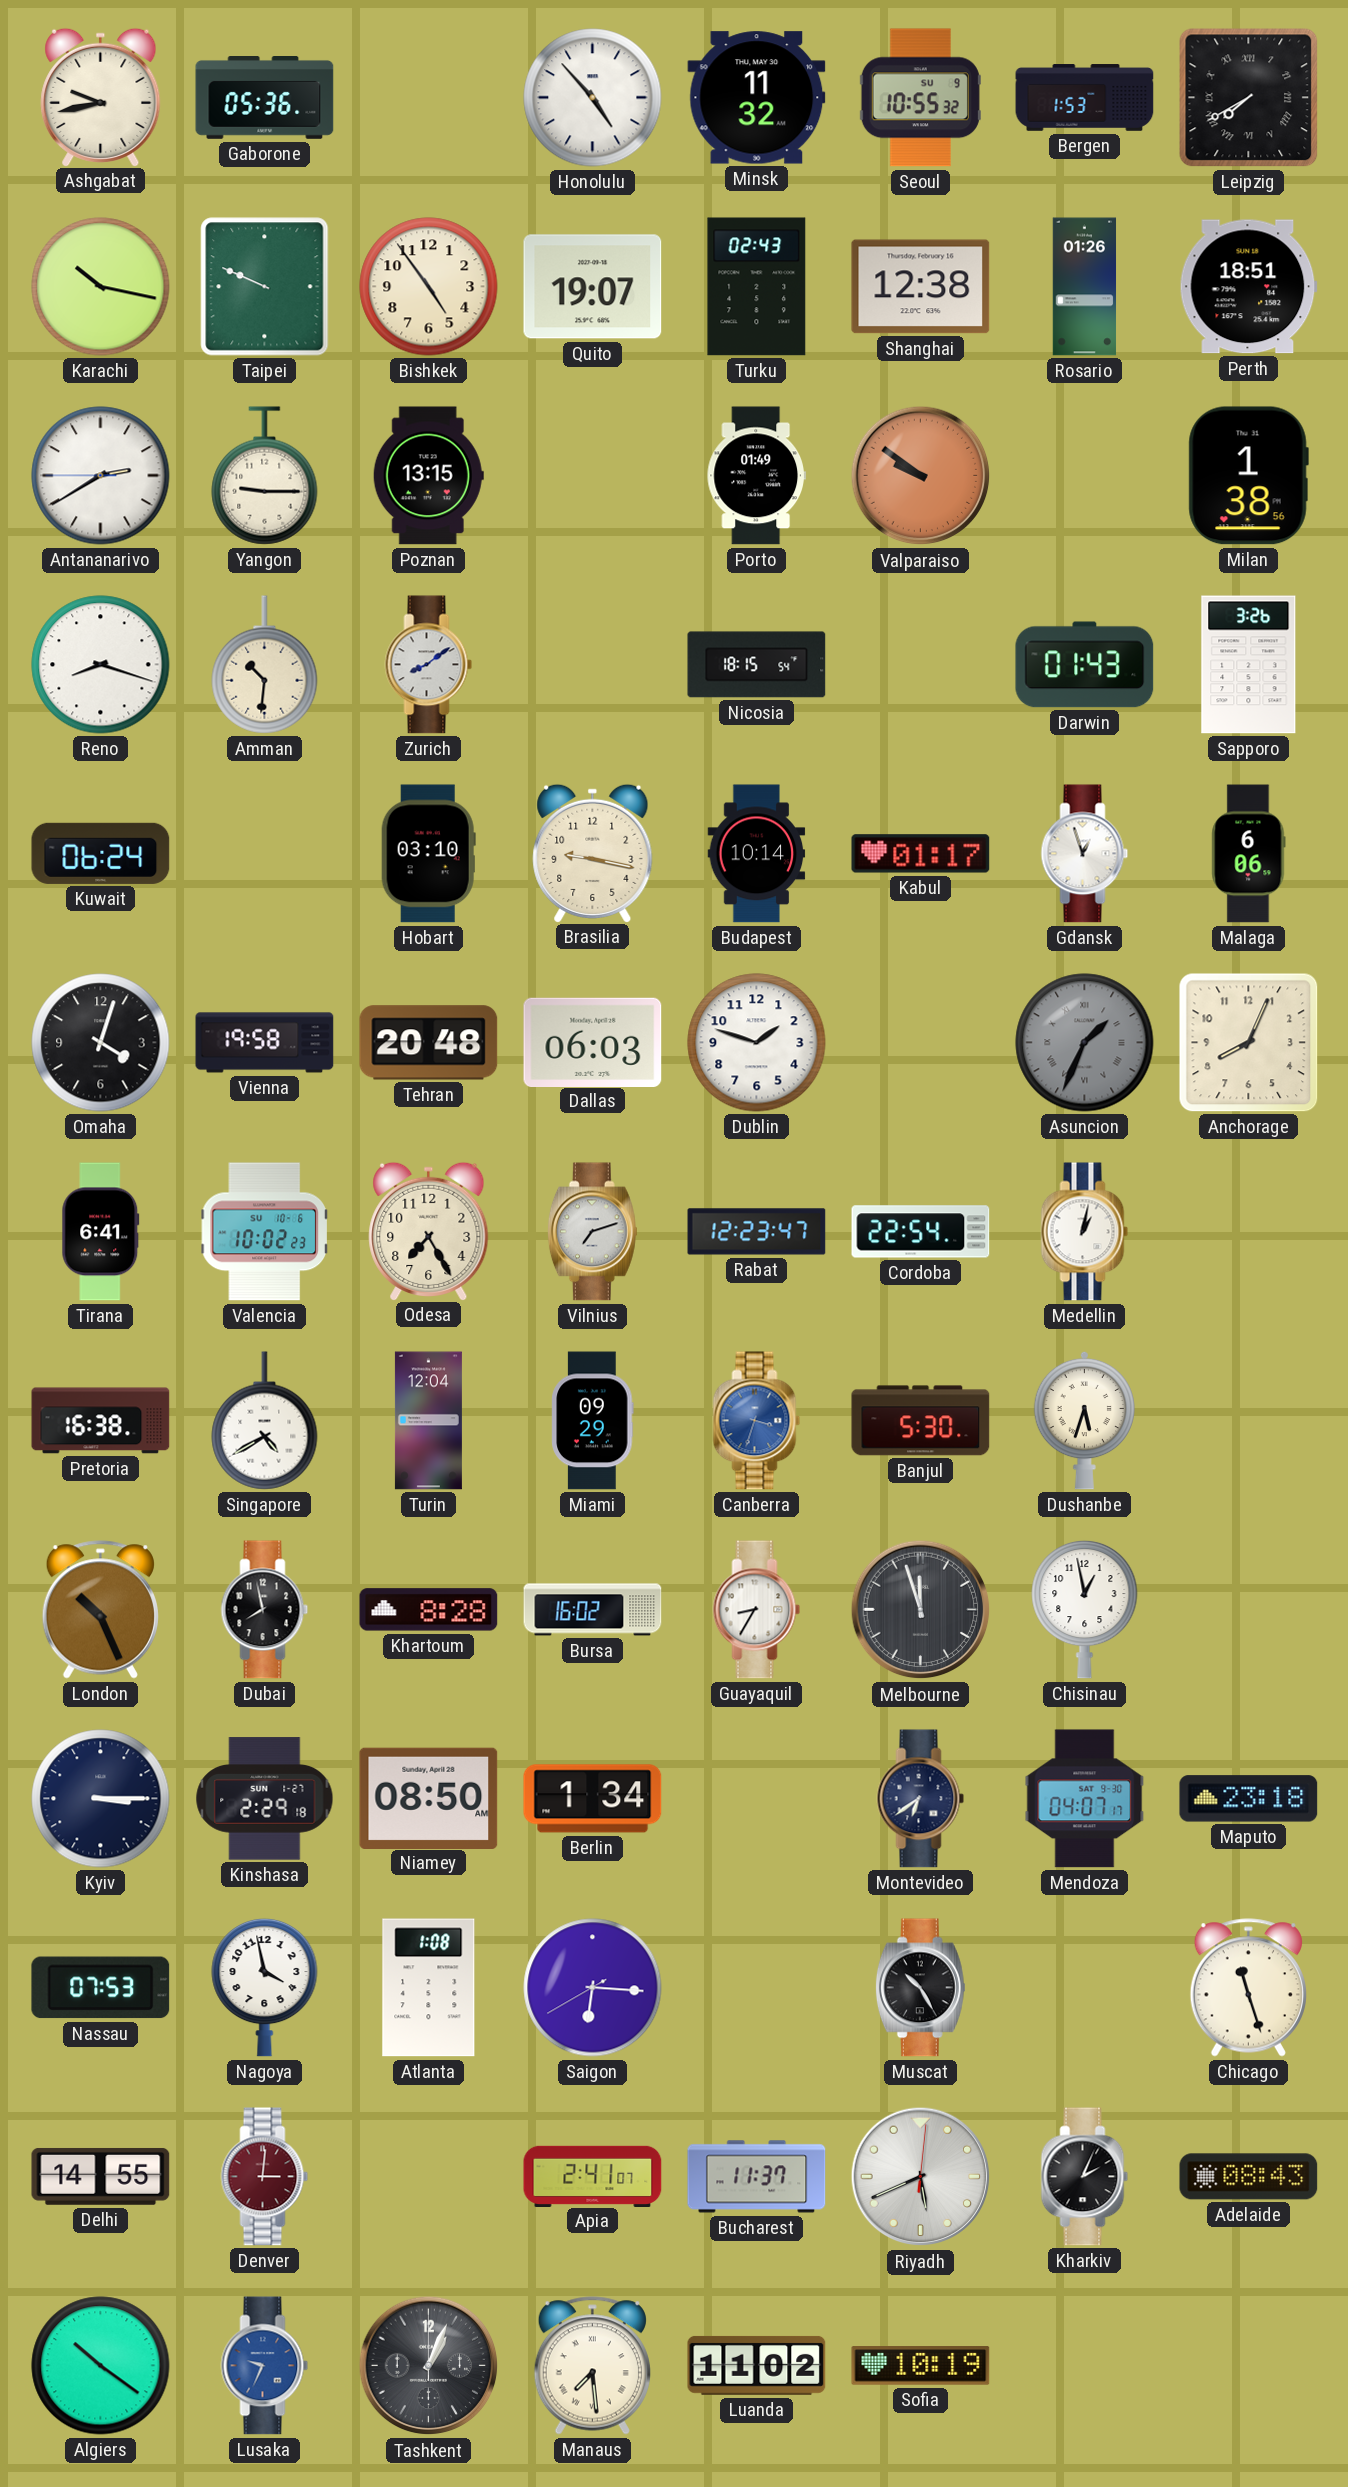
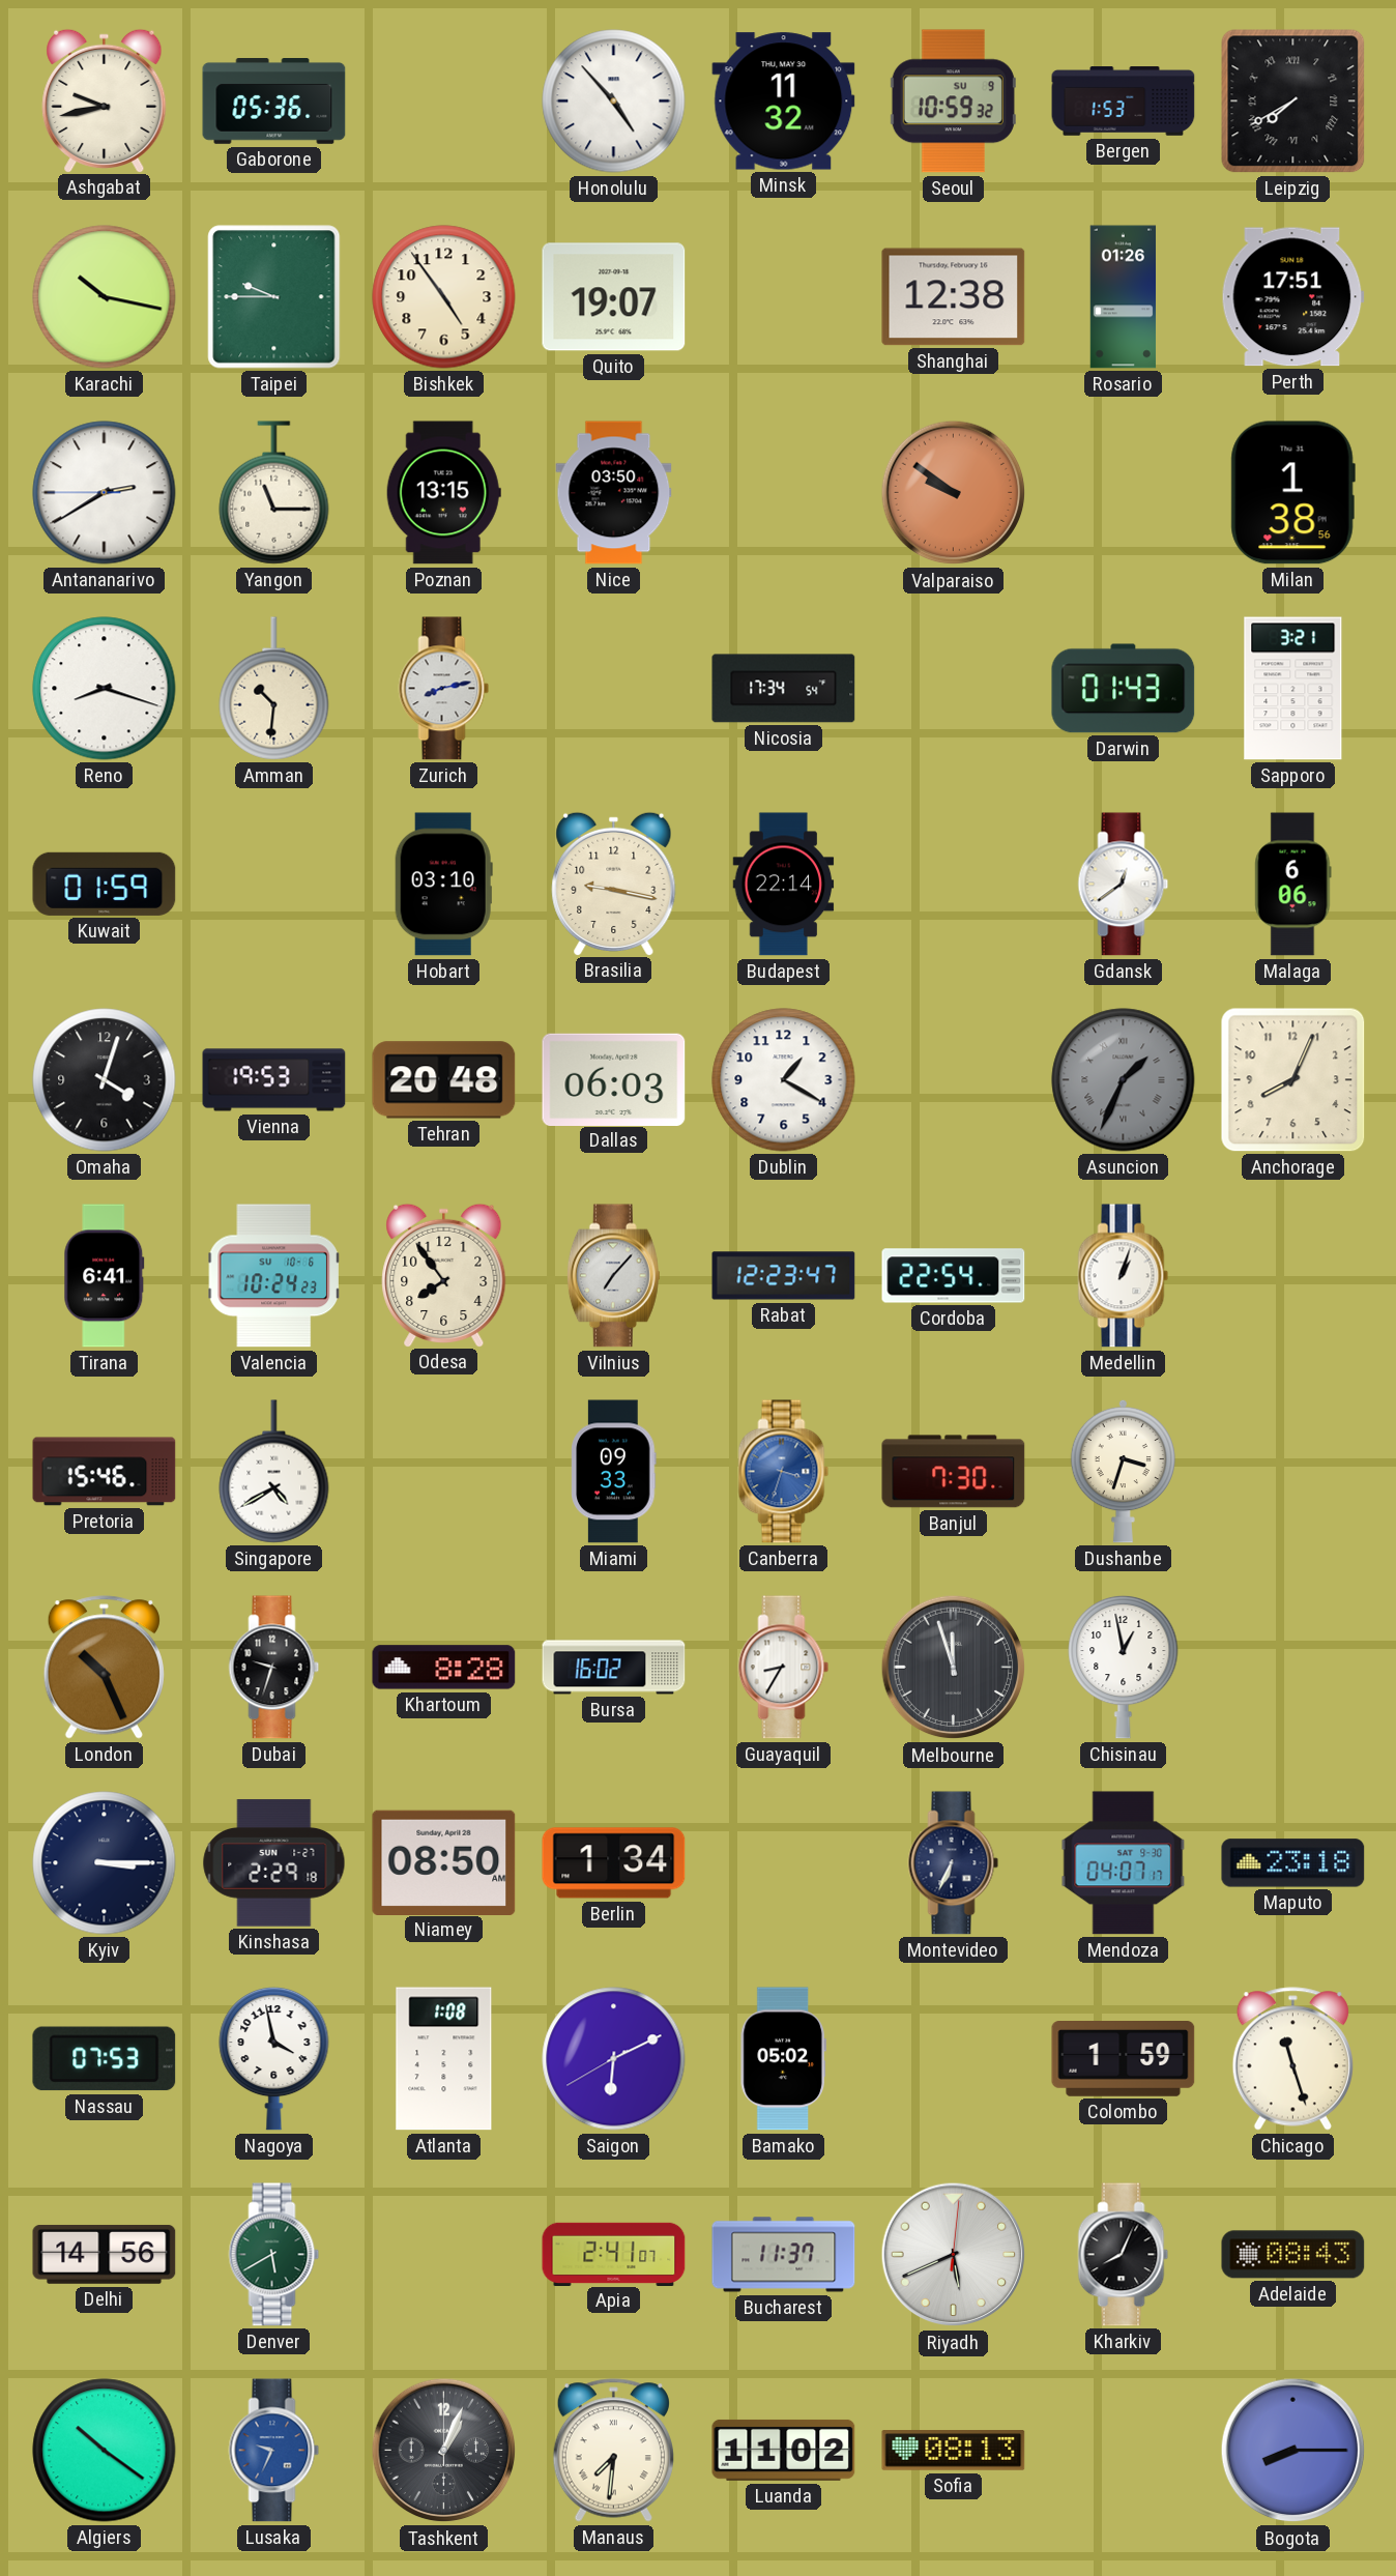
Seoul: 10:55 -> 10:59
Taipei: 9:49 -> 9:45
Turku: 02:43 -> none
Perth: 18:51 -> 17:51
Yangon: 9:15 -> 11:15
Nice: none -> 03:50
Porto: 01:49 -> none
Zurich: 8:09 -> 8:13
Nicosia: 18:15 -> 17:34
Sapporo: 3:26 -> 3:21
Kuwait: 06:24 -> 01:59
Budapest: 10:14 -> 22:14
Kabul: 01:17 -> none
Gdansk: 12:57 -> 12:39
Vienna: 19:58 -> 19:53
Dublin: 1:48 -> 1:20
Valencia: 10:02 -> 10:24
Odesa: 7:25 -> 7:54
Vilnius: 7:12 -> 7:07
Medellin: 1:02 -> 1:03
Pretoria: 16:38 -> 15:46
Turin: 12:04 -> none
Miami: 09:29 -> 09:33
Banjul: 5:30 -> 7:30
Dushanbe: 5:33 -> 3:33
Dubai: 7:58 -> 9:33
Montevideo: 6:39 -> 6:34
Saigon: 6:15 -> 6:10
Bamako: none -> 05:02
Muscat: 10:25 -> none
Colombo: none -> 1:59
Delhi: 14:55 -> 14:56
Denver: 3:01 -> 5:40
Denver dial: burgundy -> green
Kharkiv: 2:04 -> 8:04
Manaus: 7:29 -> 7:31
Sofia: 10:19 -> 08:13
Bogota: none -> 8:15
